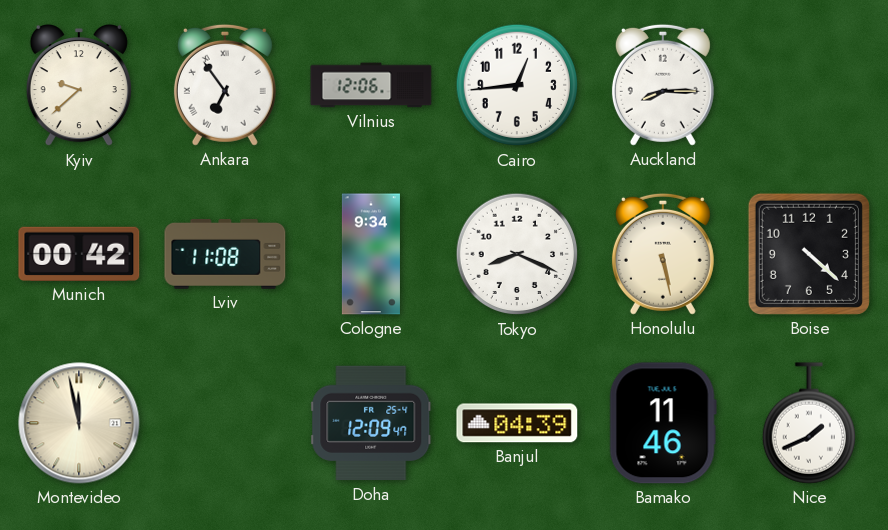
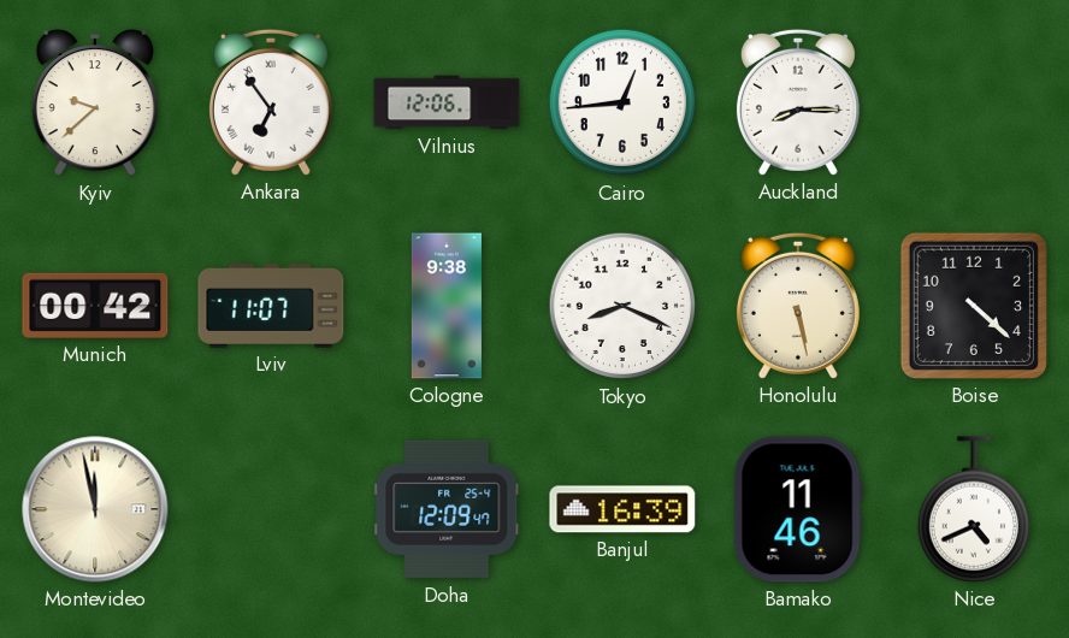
Lviv: 11:08 -> 11:07
Cologne: 9:34 -> 9:38
Banjul: 04:39 -> 16:39
Nice: 1:41 -> 4:41
